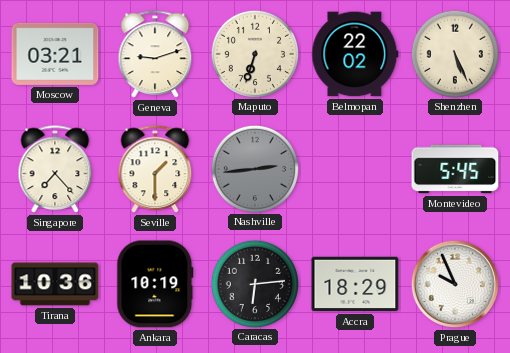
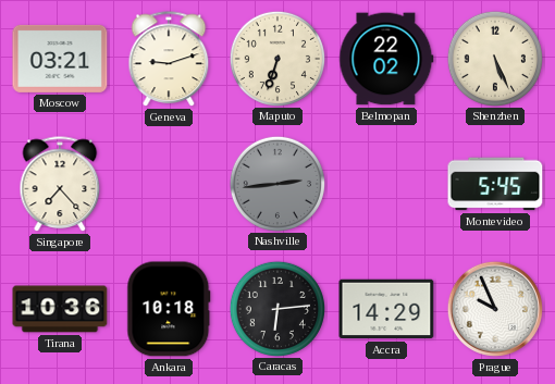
Seville: 1:30 -> none
Ankara: 10:19 -> 10:18
Accra: 18:29 -> 14:29
